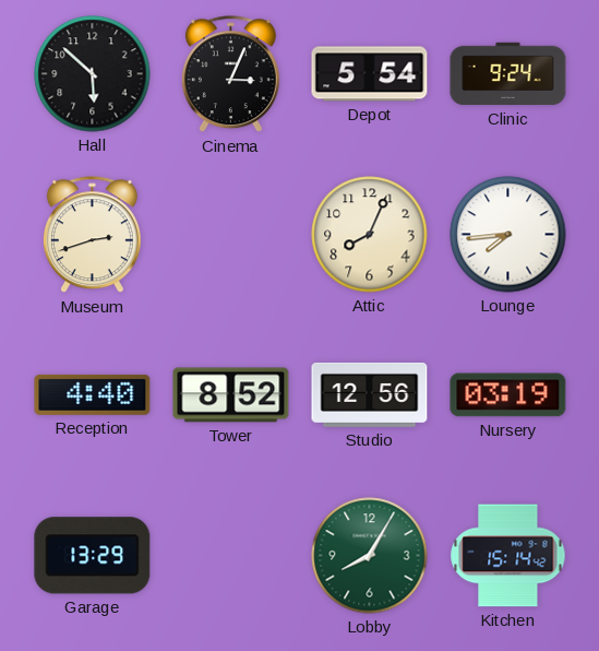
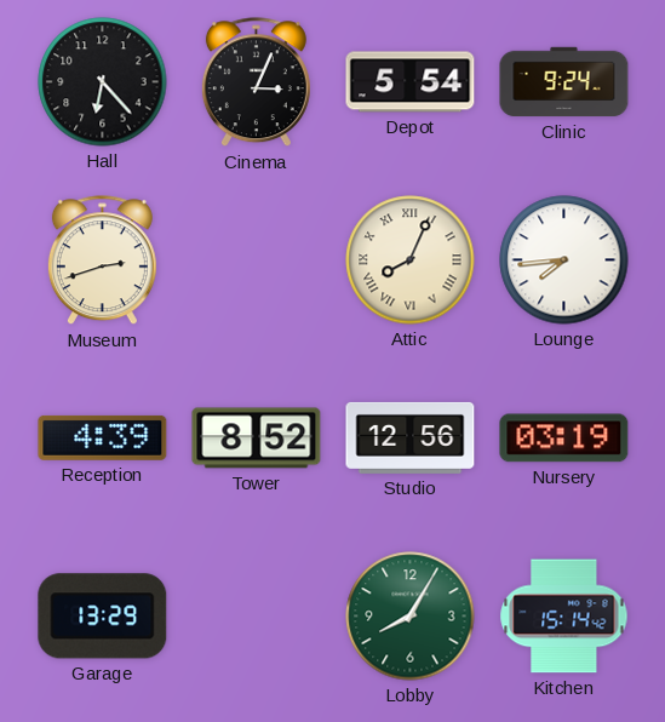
Hall: 5:52 -> 6:23
Attic numerals: Arabic -> Roman
Reception: 4:40 -> 4:39
